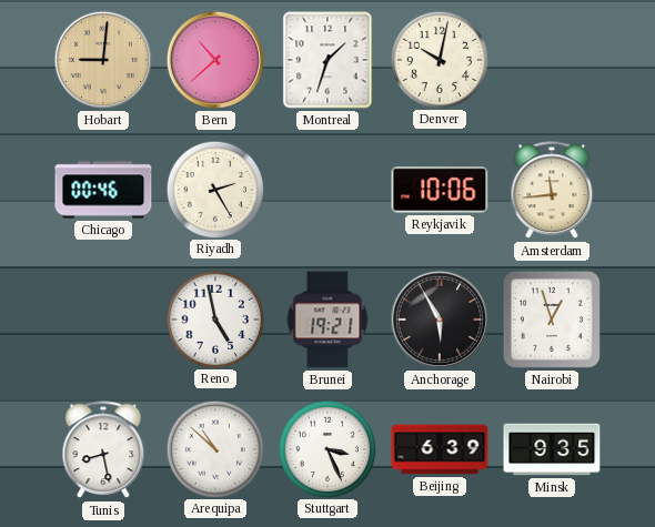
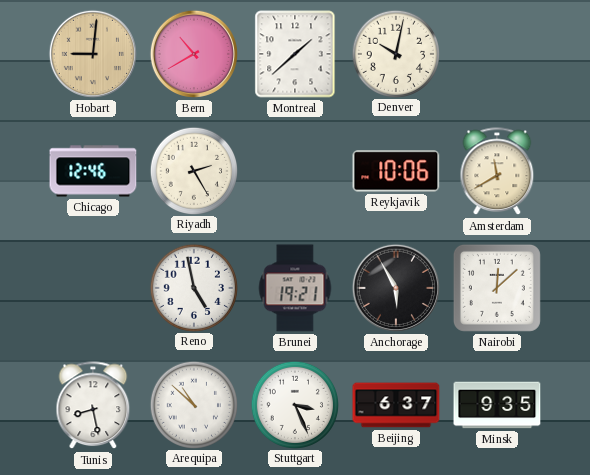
Bern: 10:38 -> 10:40
Montreal: 1:33 -> 1:38
Chicago: 00:46 -> 12:46
Amsterdam: 11:44 -> 11:40
Nairobi: 12:57 -> 12:08
Beijing: 6:39 -> 6:37
